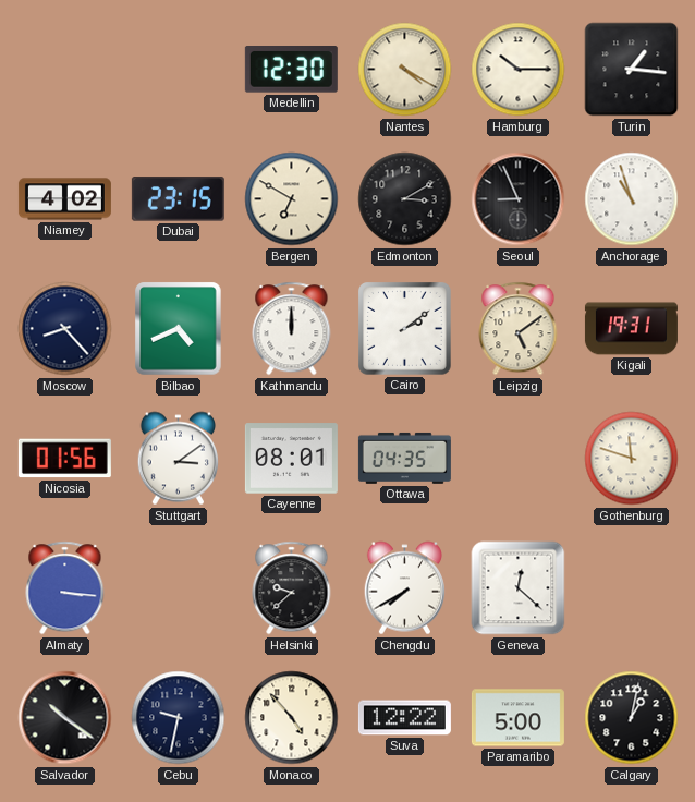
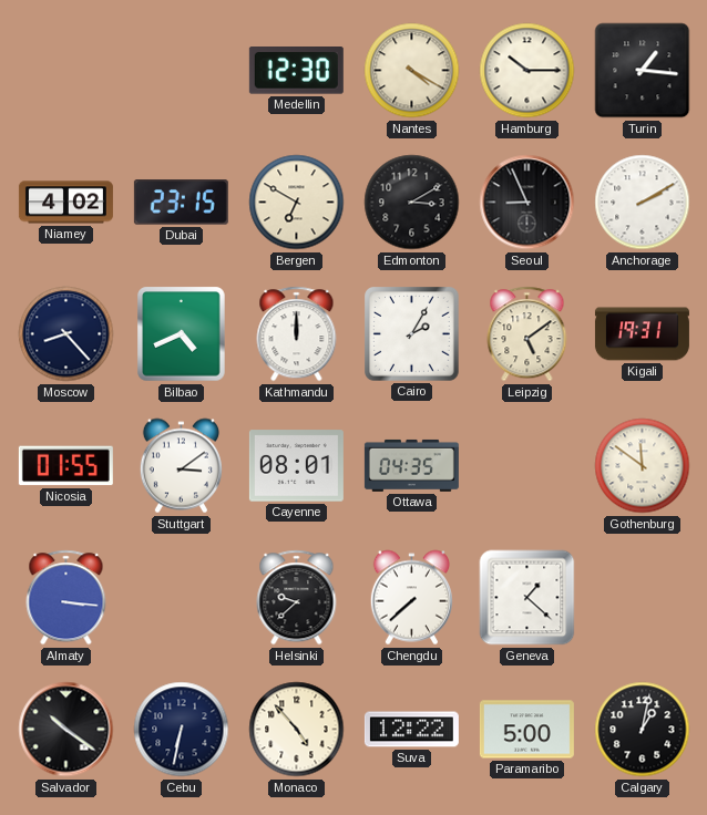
Anchorage: 10:57 -> 2:10
Cairo: 2:09 -> 2:05
Nicosia: 01:56 -> 01:55
Gothenburg: 11:48 -> 11:51
Chengdu: 7:40 -> 7:38
Geneva: 12:22 -> 1:22
Cebu: 9:32 -> 6:32
